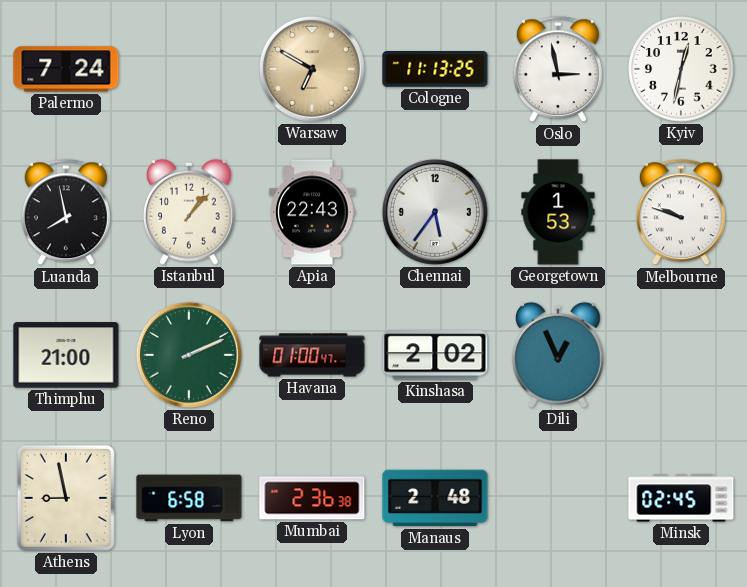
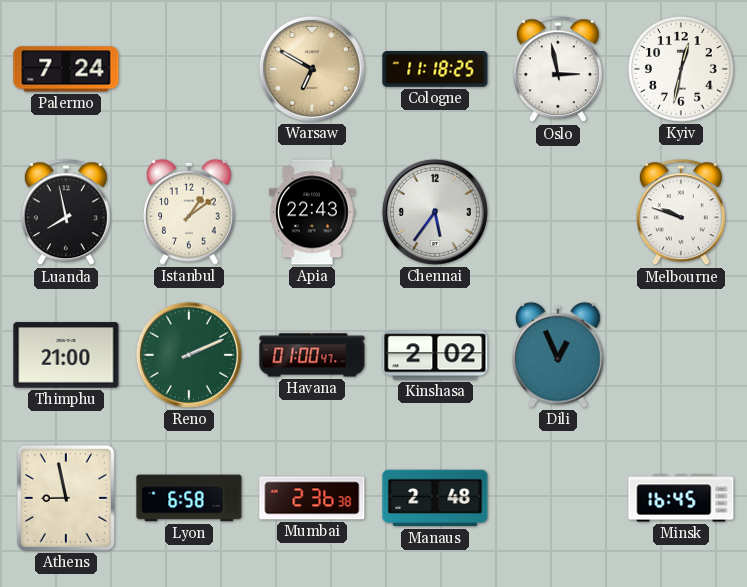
Cologne: 11:13 -> 11:18
Istanbul: 1:07 -> 1:09
Georgetown: 1:53 -> none
Minsk: 02:45 -> 16:45
